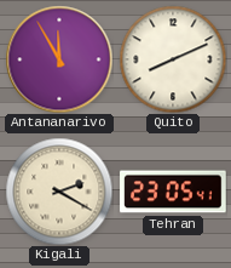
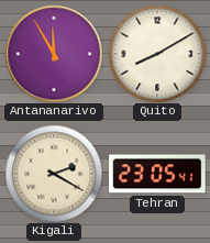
Quito: 8:11 -> 8:10
